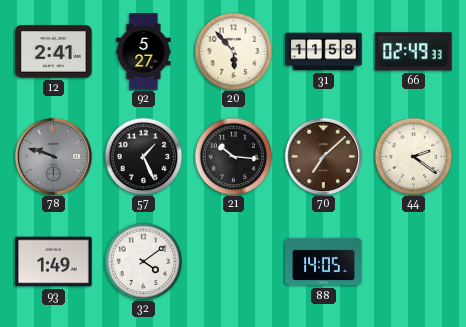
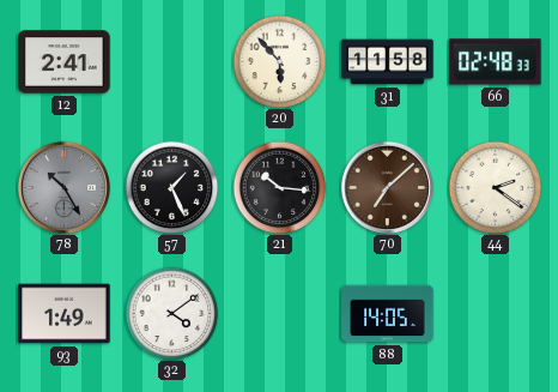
92: 5:27 -> none
66: 02:49 -> 02:48
78: 9:48 -> 10:25
